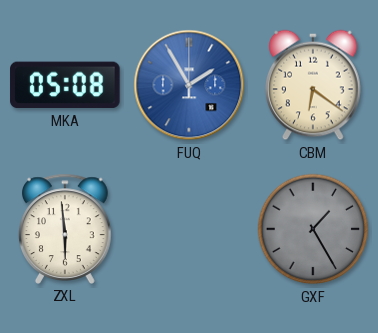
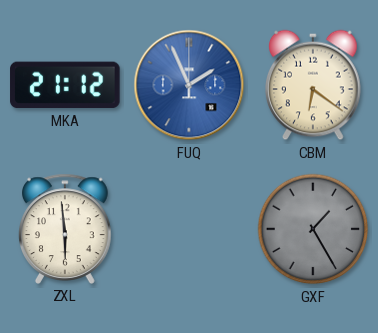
MKA: 05:08 -> 21:12
FUQ: 1:55 -> 1:56
